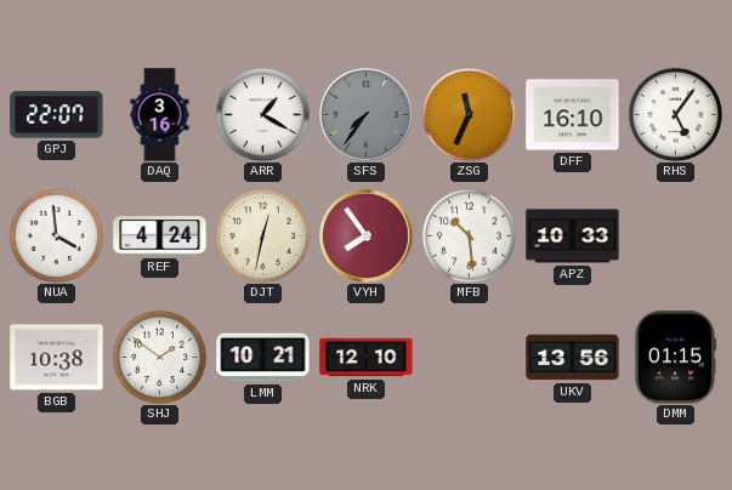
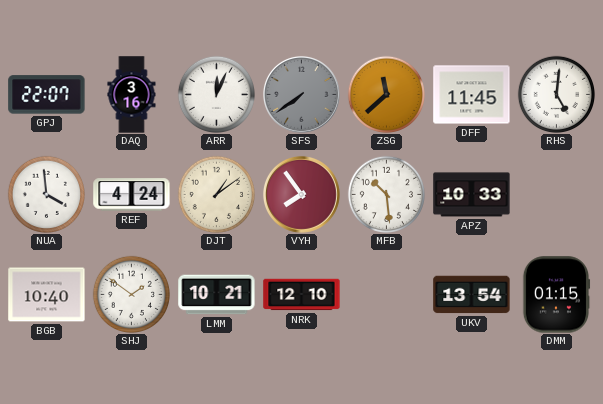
ARR: 1:20 -> 12:04
SFS: 7:36 -> 7:39
ZSG: 11:34 -> 11:38
DFF: 16:10 -> 11:45
RHS: 5:06 -> 5:01
DJT: 12:32 -> 1:09
BGB: 10:38 -> 10:40
UKV: 13:56 -> 13:54
